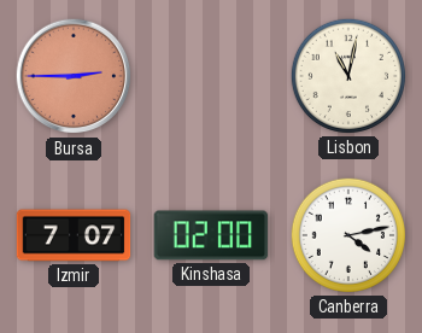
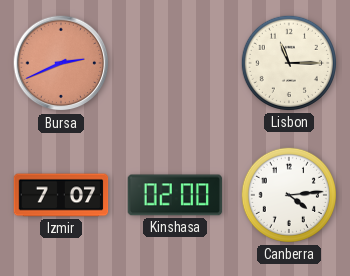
Bursa: 2:45 -> 2:41
Lisbon: 11:02 -> 11:15
Canberra: 4:13 -> 4:14
